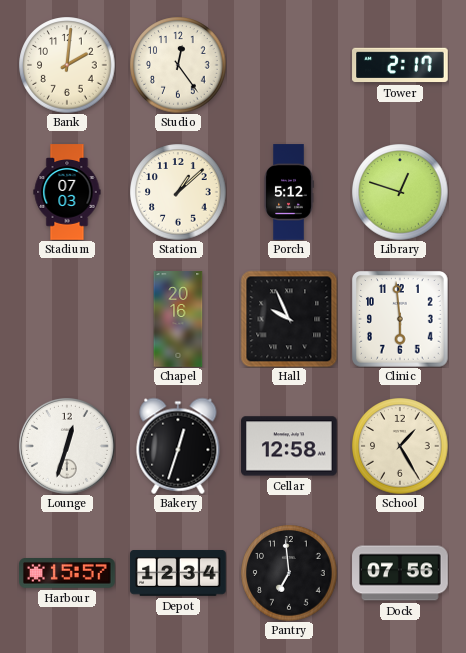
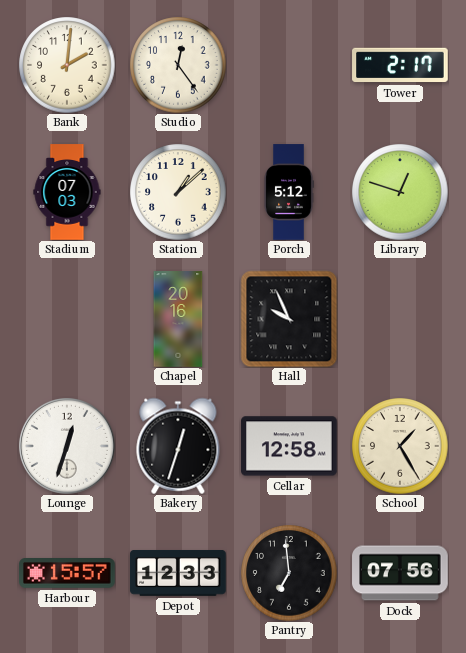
Clinic: 5:59 -> none
Depot: 12:34 -> 12:33
